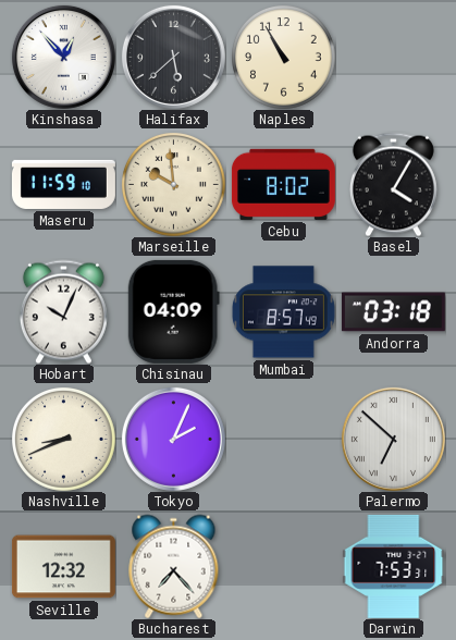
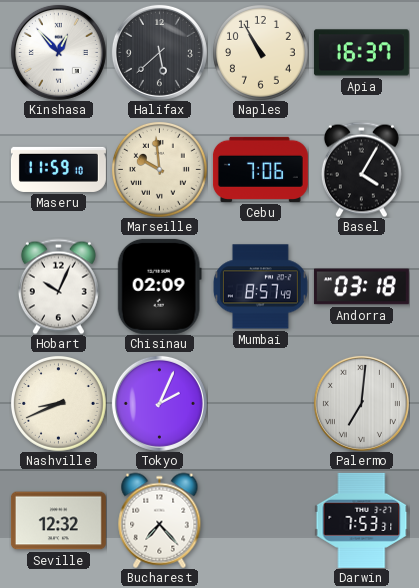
Apia: none -> 16:37
Cebu: 8:02 -> 7:06
Chisinau: 04:09 -> 02:09
Palermo: 6:52 -> 7:01
